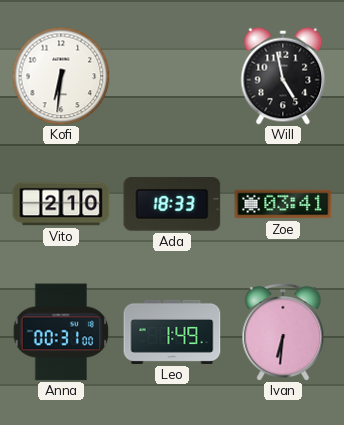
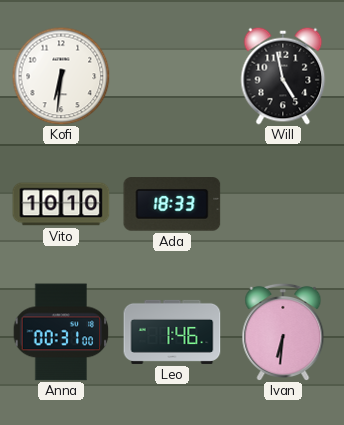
Vito: 2:10 -> 10:10
Zoe: 03:41 -> none
Leo: 1:49 -> 1:46
